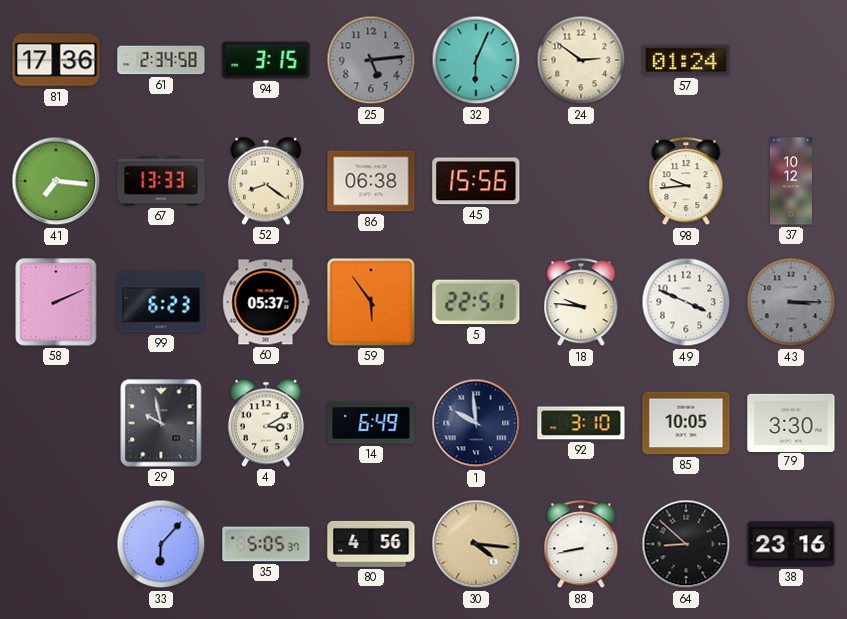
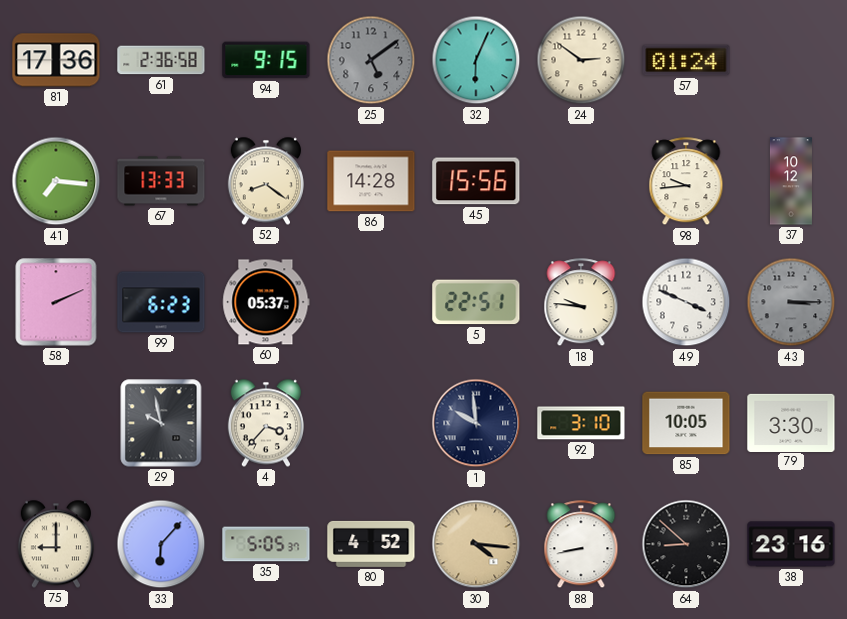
61: 2:34 -> 2:36
94: 3:15 -> 9:15
25: 5:14 -> 5:09
86: 06:38 -> 14:28
59: 5:54 -> none
4: 3:10 -> 3:37
14: 6:49 -> none
75: none -> 9:00
80: 4:56 -> 4:52
